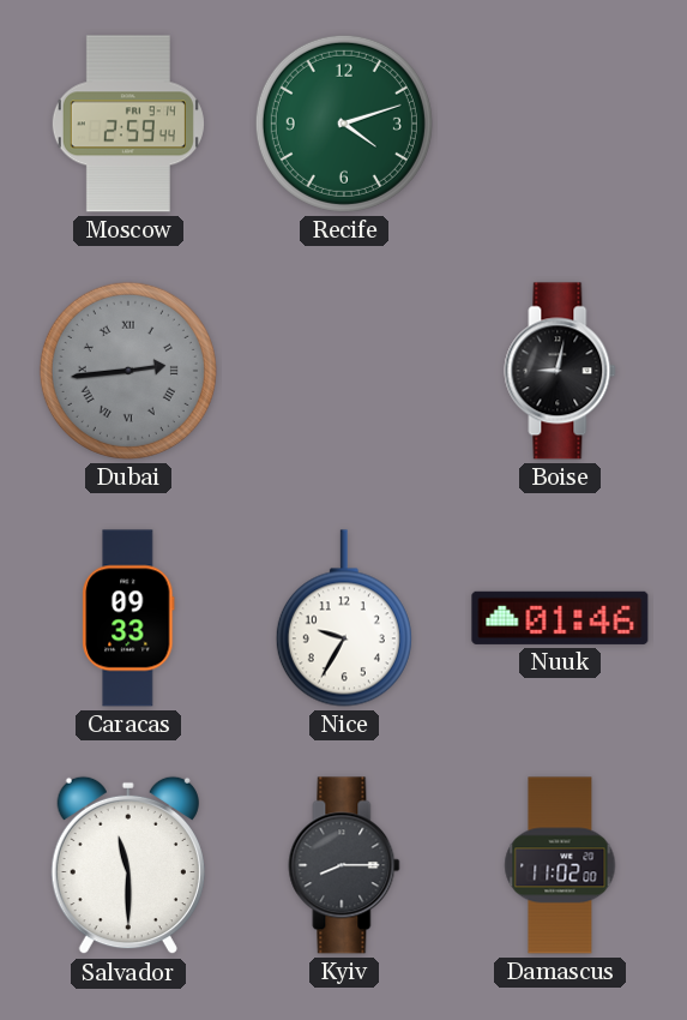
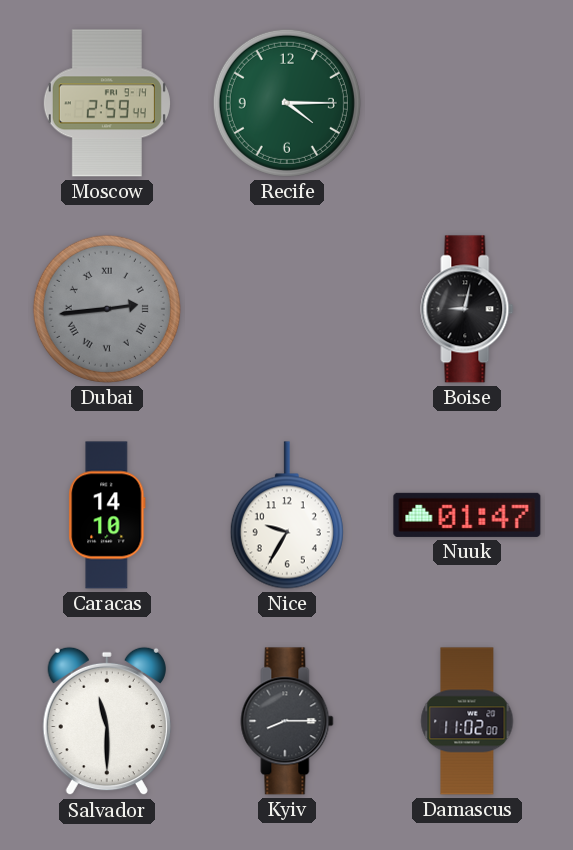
Recife: 4:12 -> 4:15
Caracas: 09:33 -> 14:10
Nuuk: 01:46 -> 01:47
